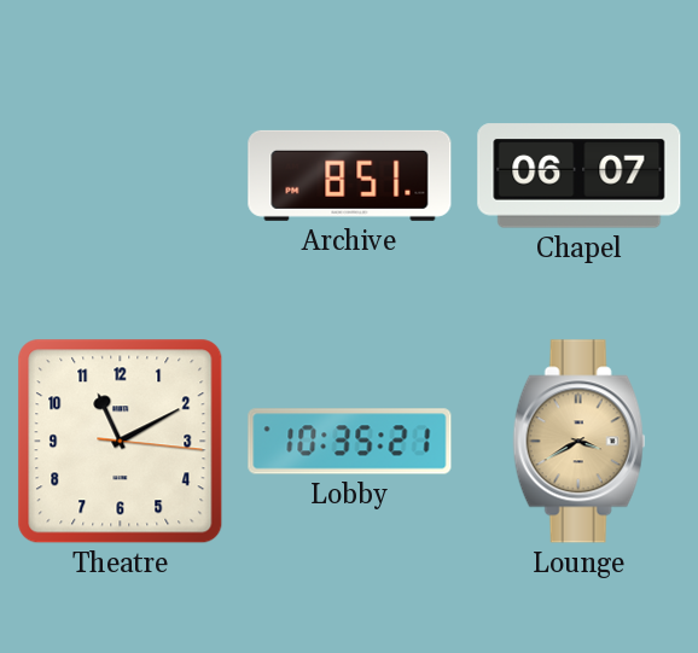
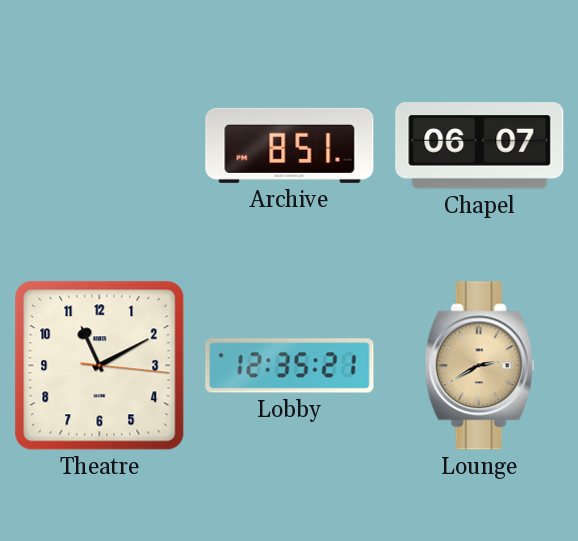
Lobby: 10:35 -> 12:35
Lounge: 3:40 -> 2:40
